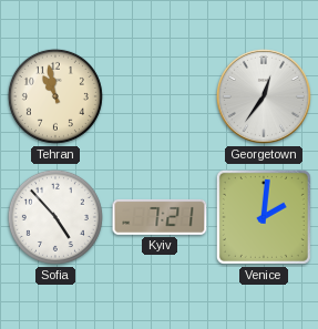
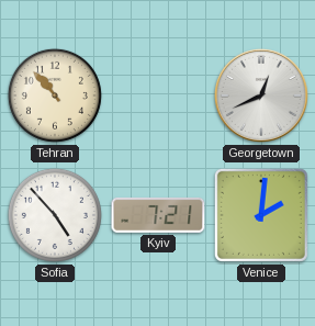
Tehran: 10:58 -> 10:53
Georgetown: 12:36 -> 12:41
